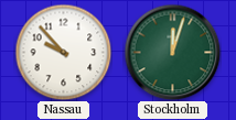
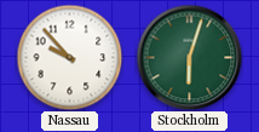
Stockholm: 12:03 -> 6:03
